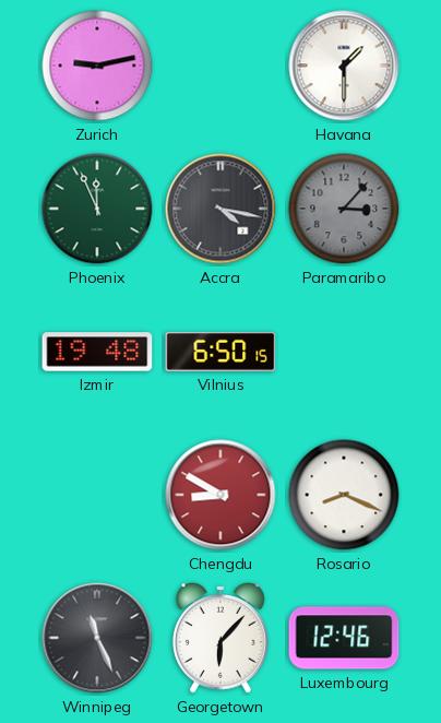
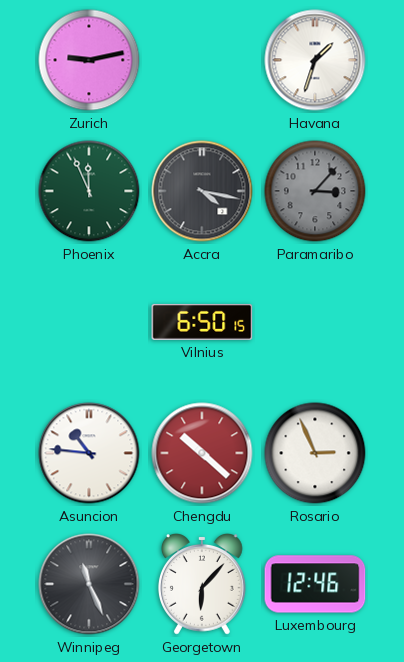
Havana: 1:30 -> 1:33
Izmir: 19:48 -> none
Asuncion: none -> 10:46
Chengdu: 8:50 -> 10:22
Rosario: 8:19 -> 2:56
